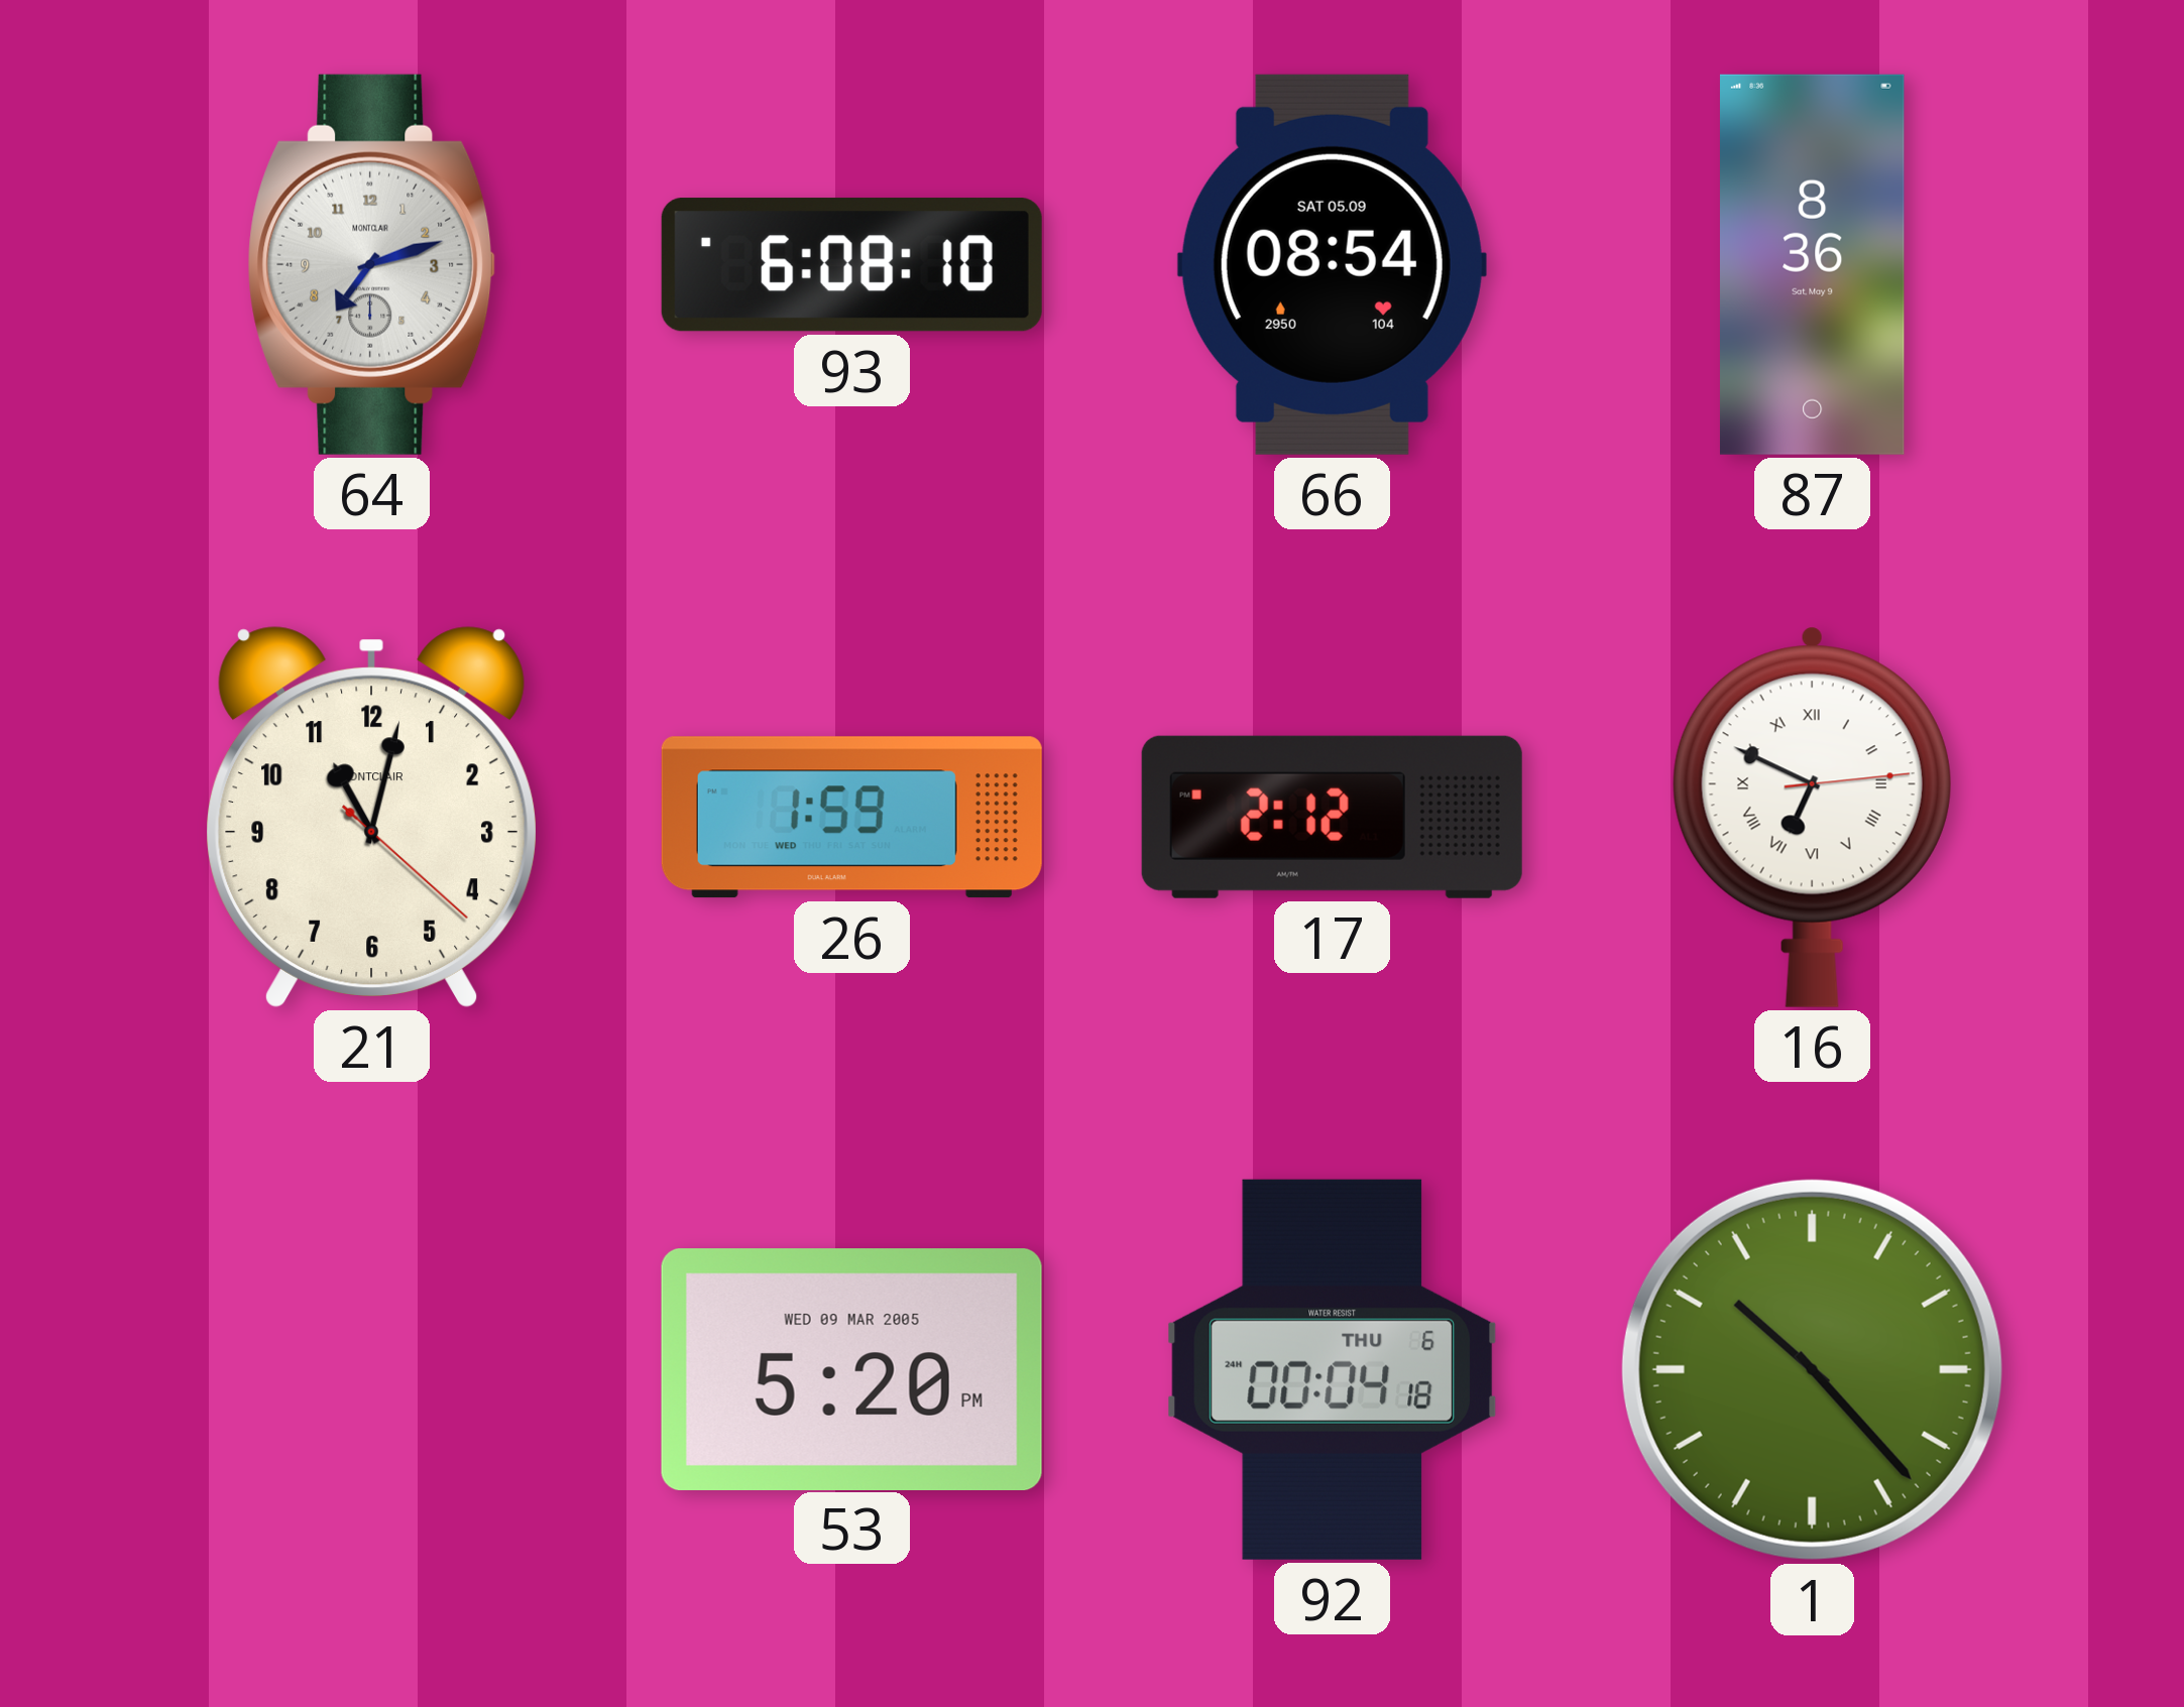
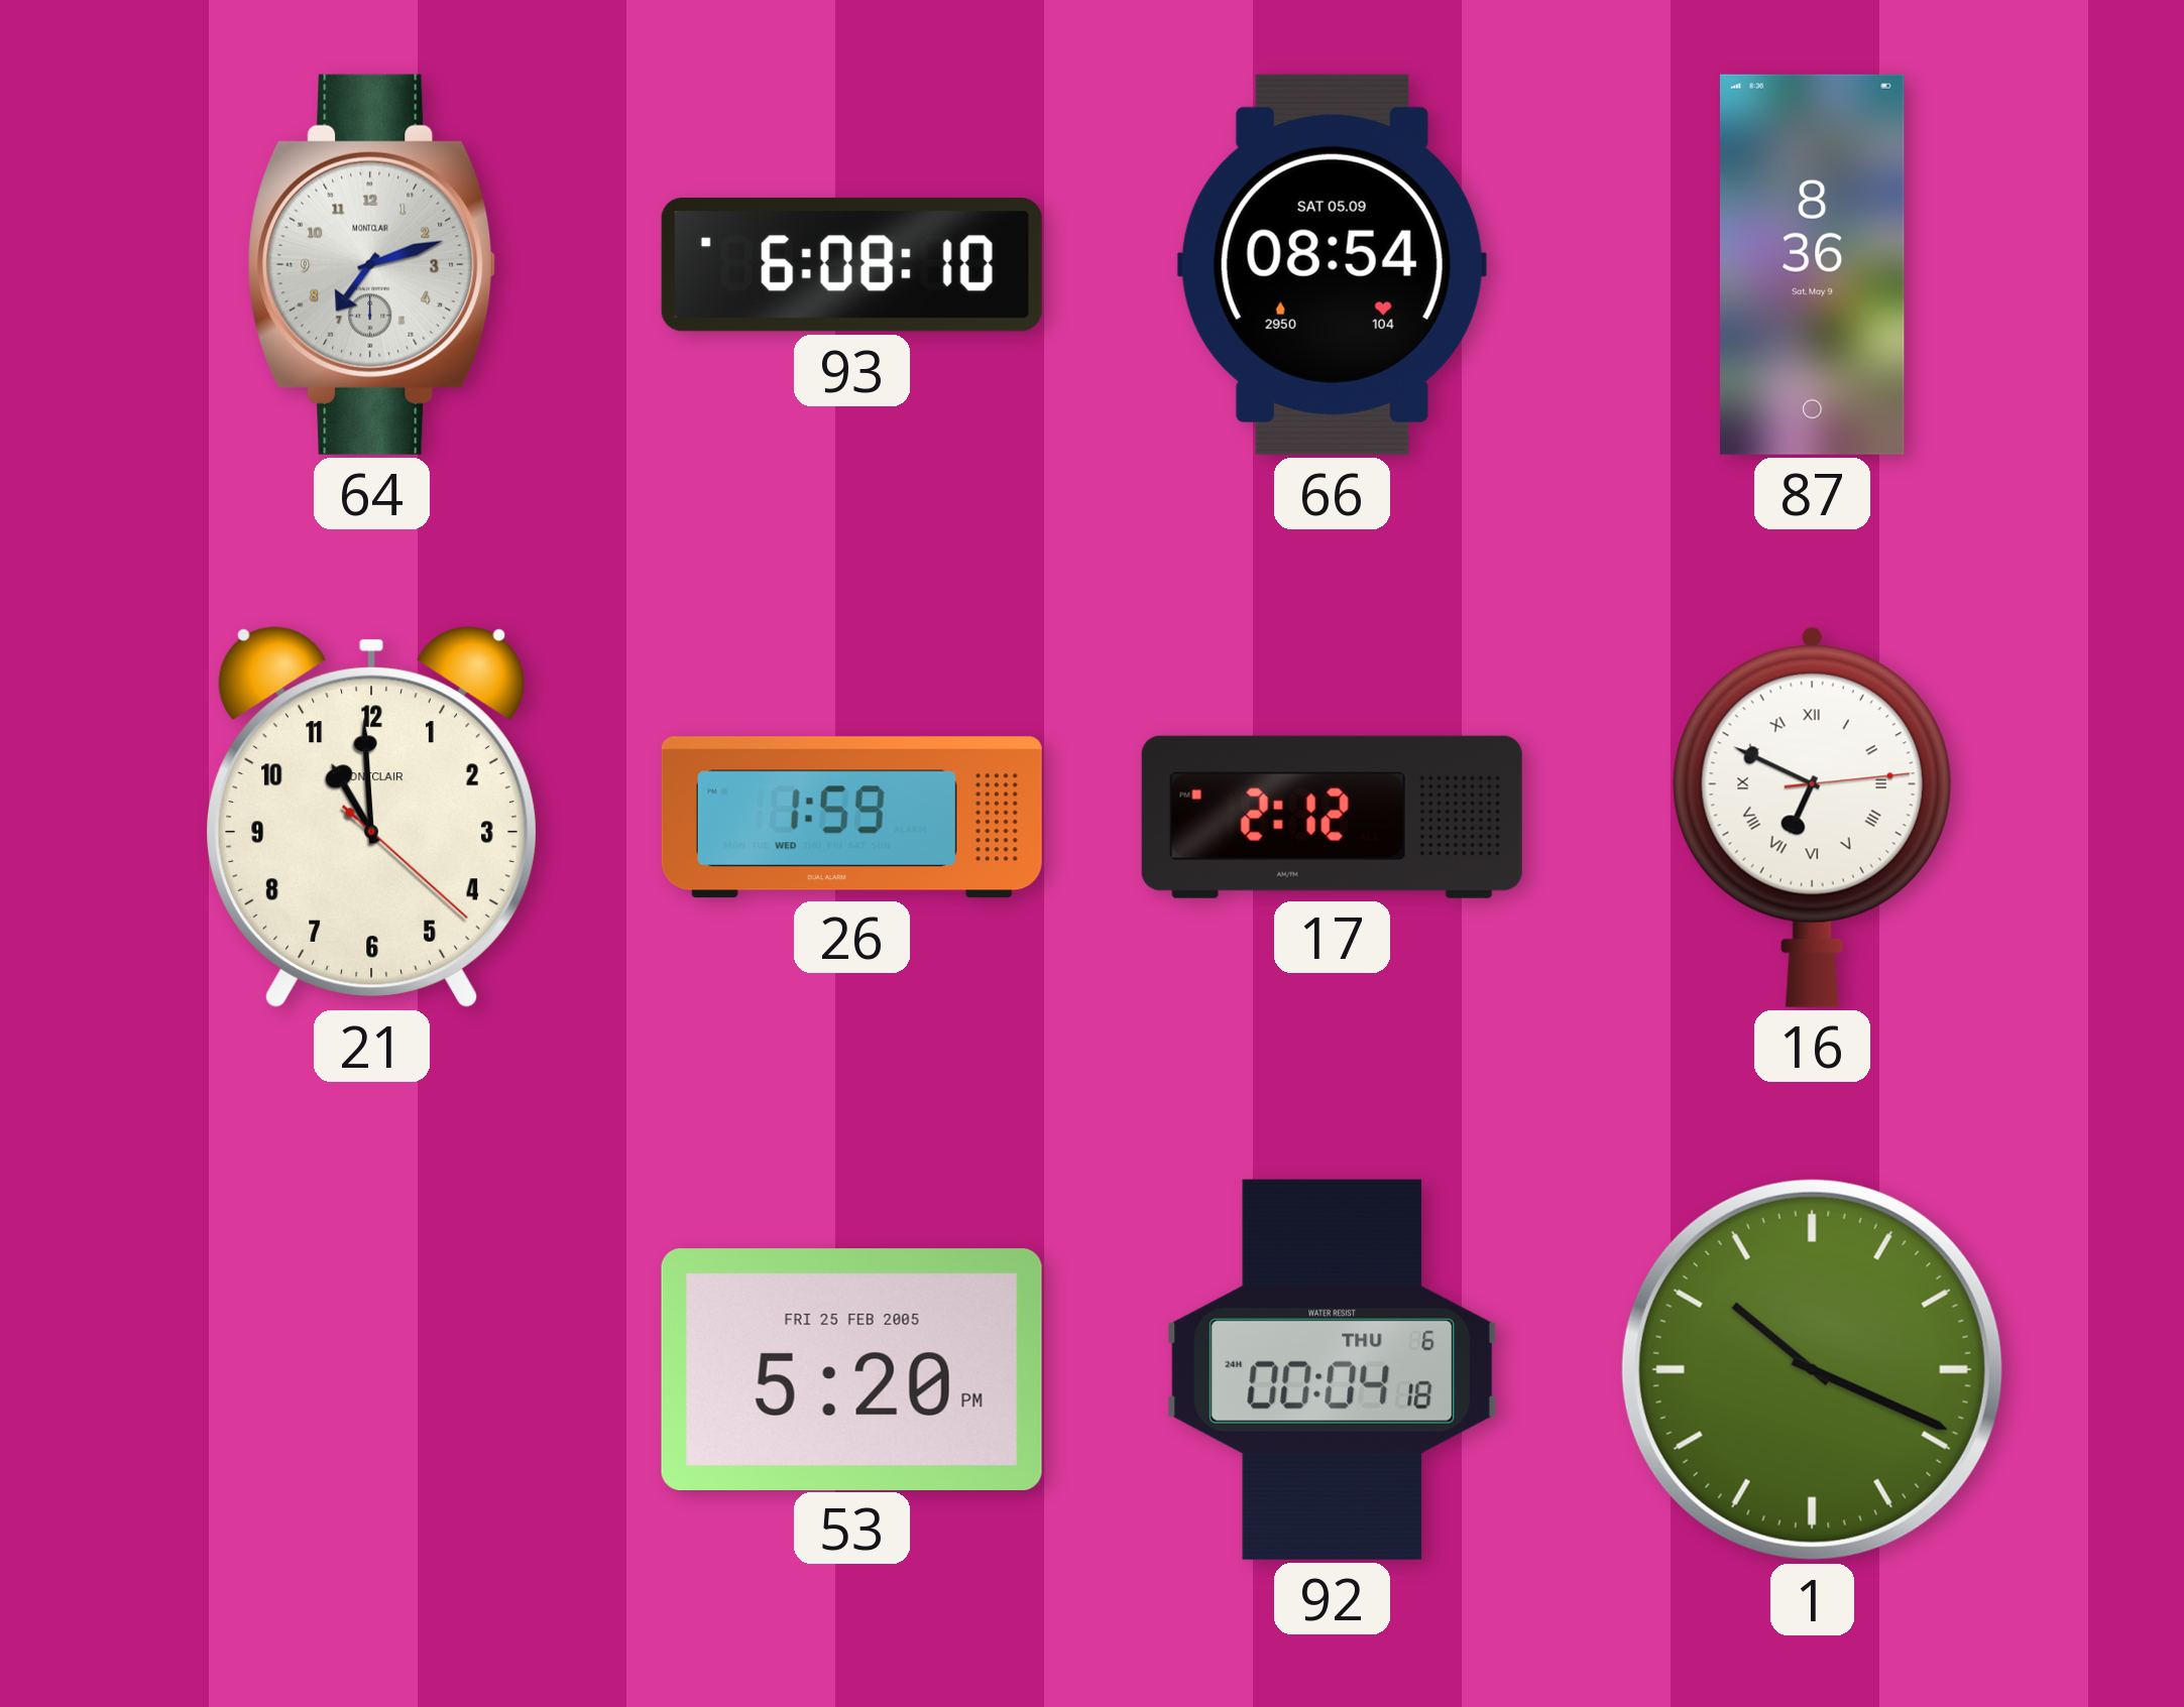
21: 11:02 -> 10:59
53 date: WED 09 MAR 2005 -> FRI 25 FEB 2005
1: 10:23 -> 10:19
